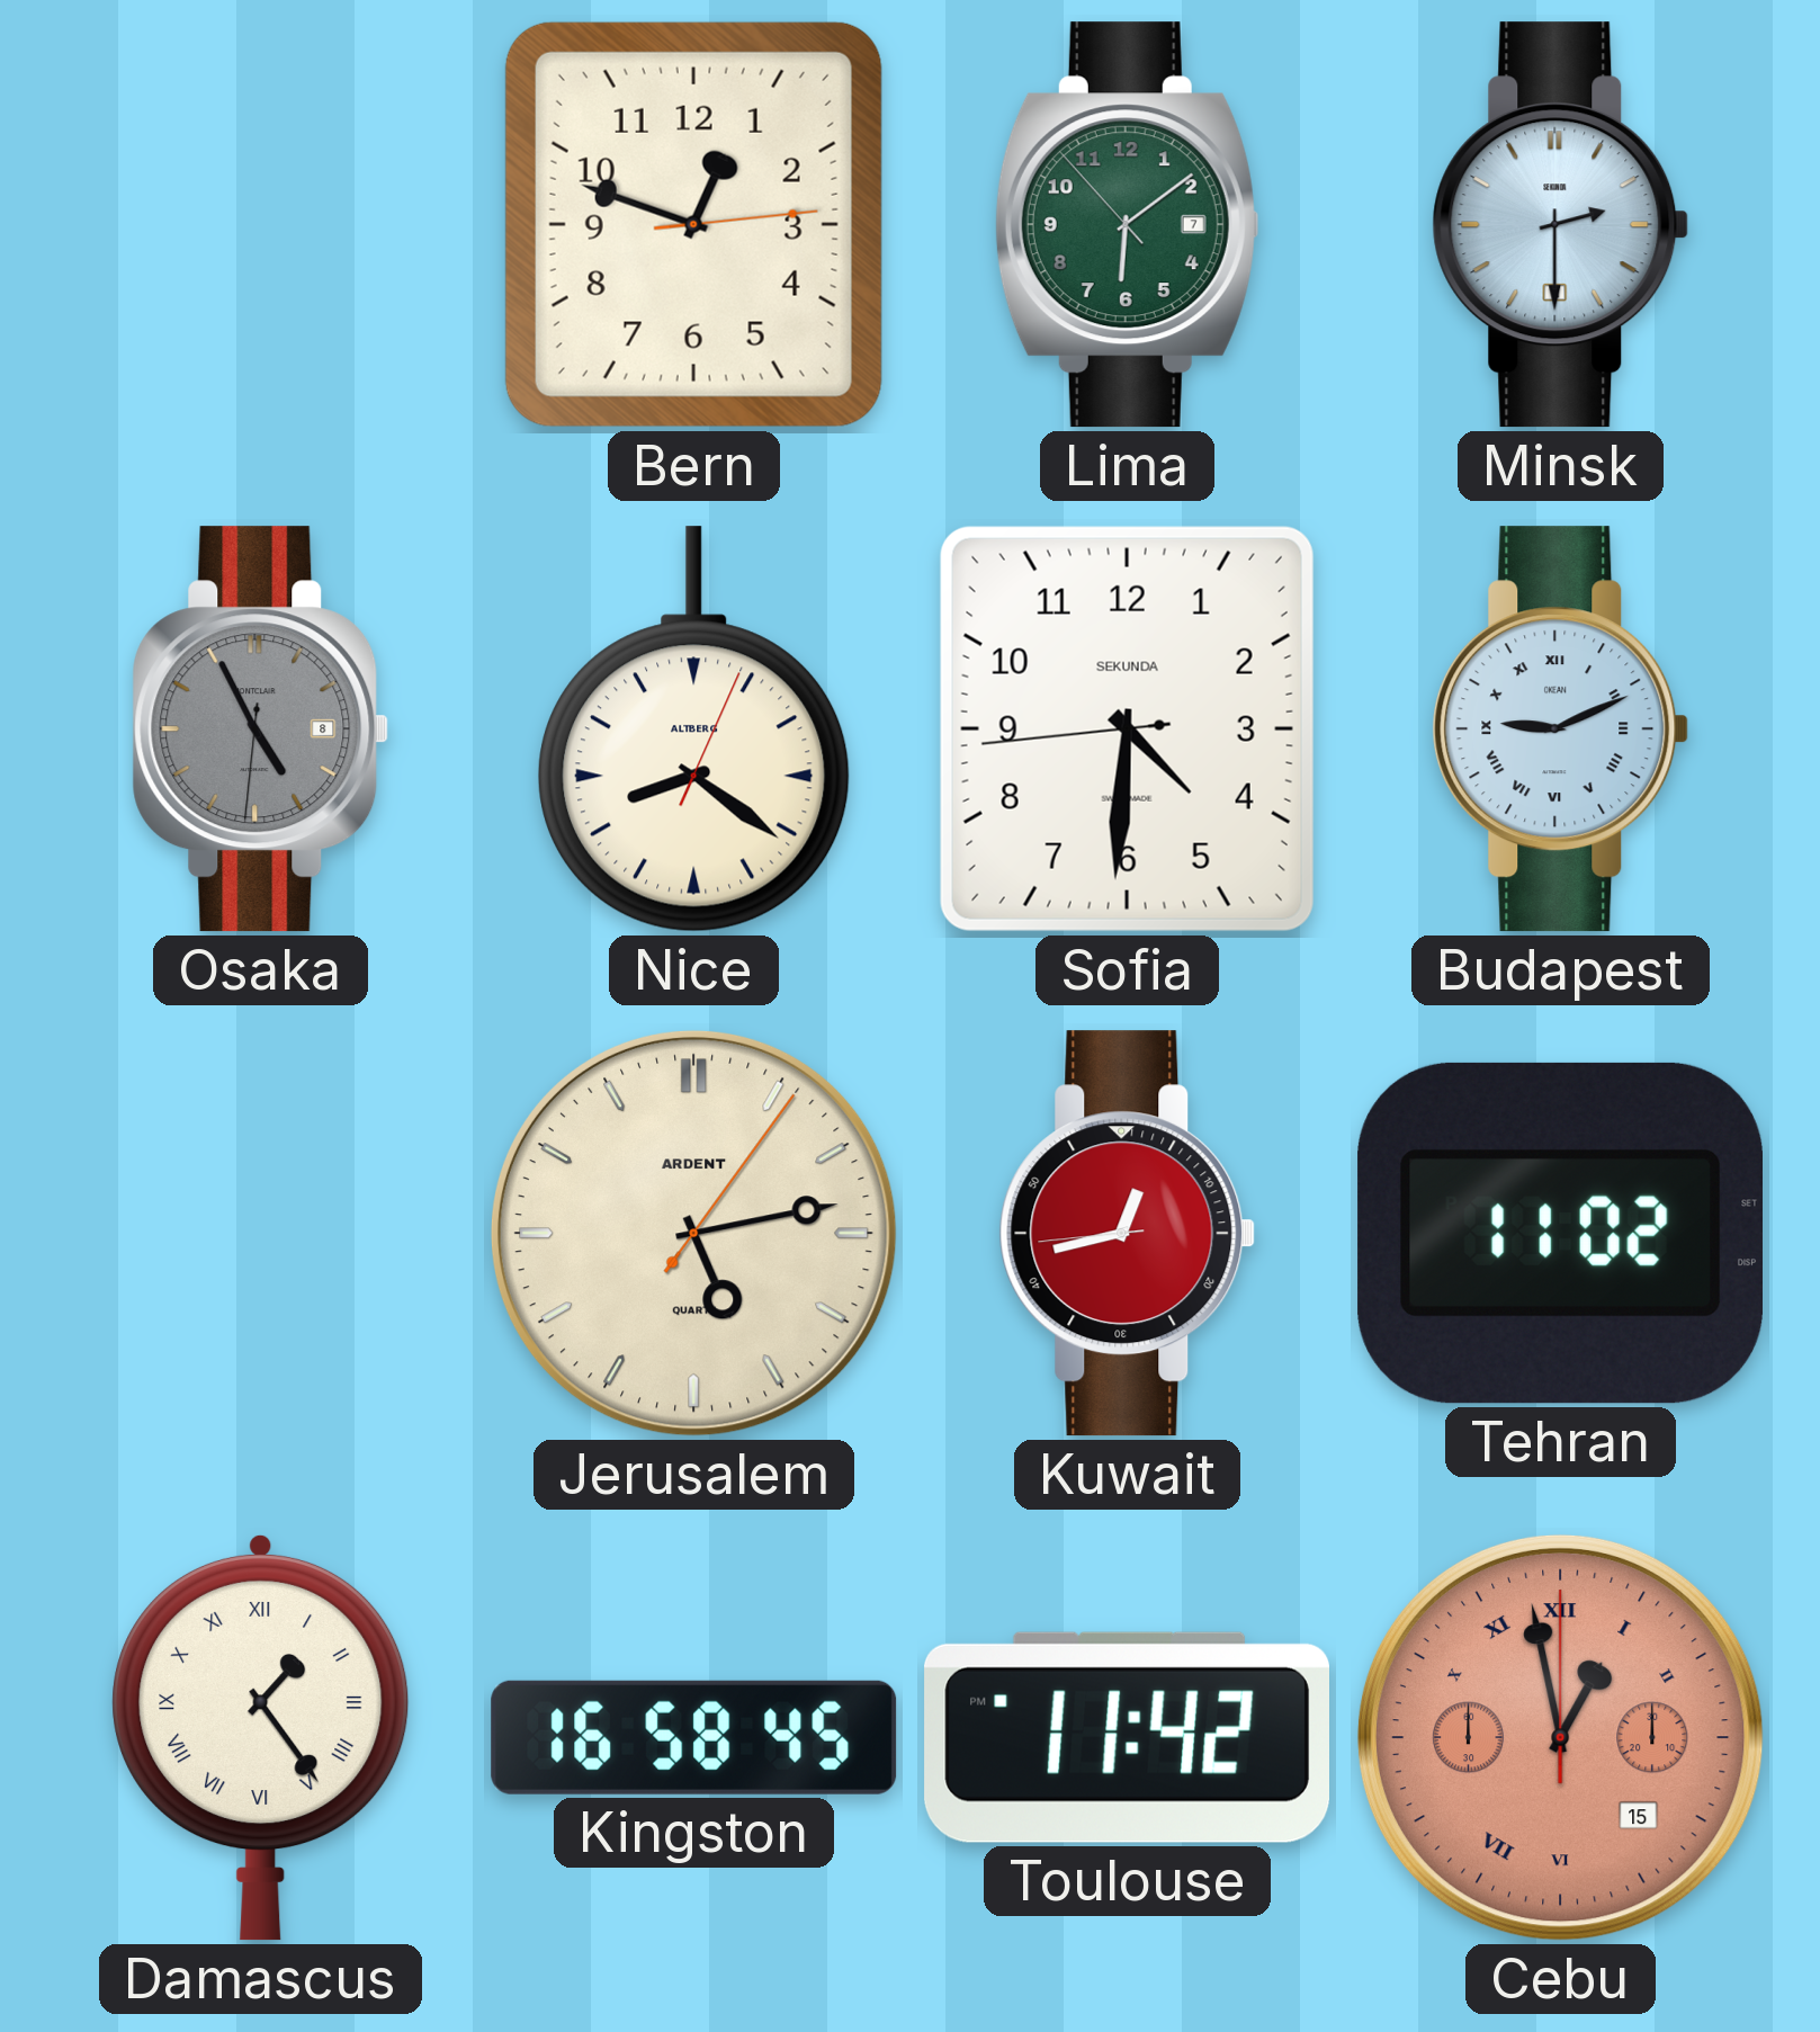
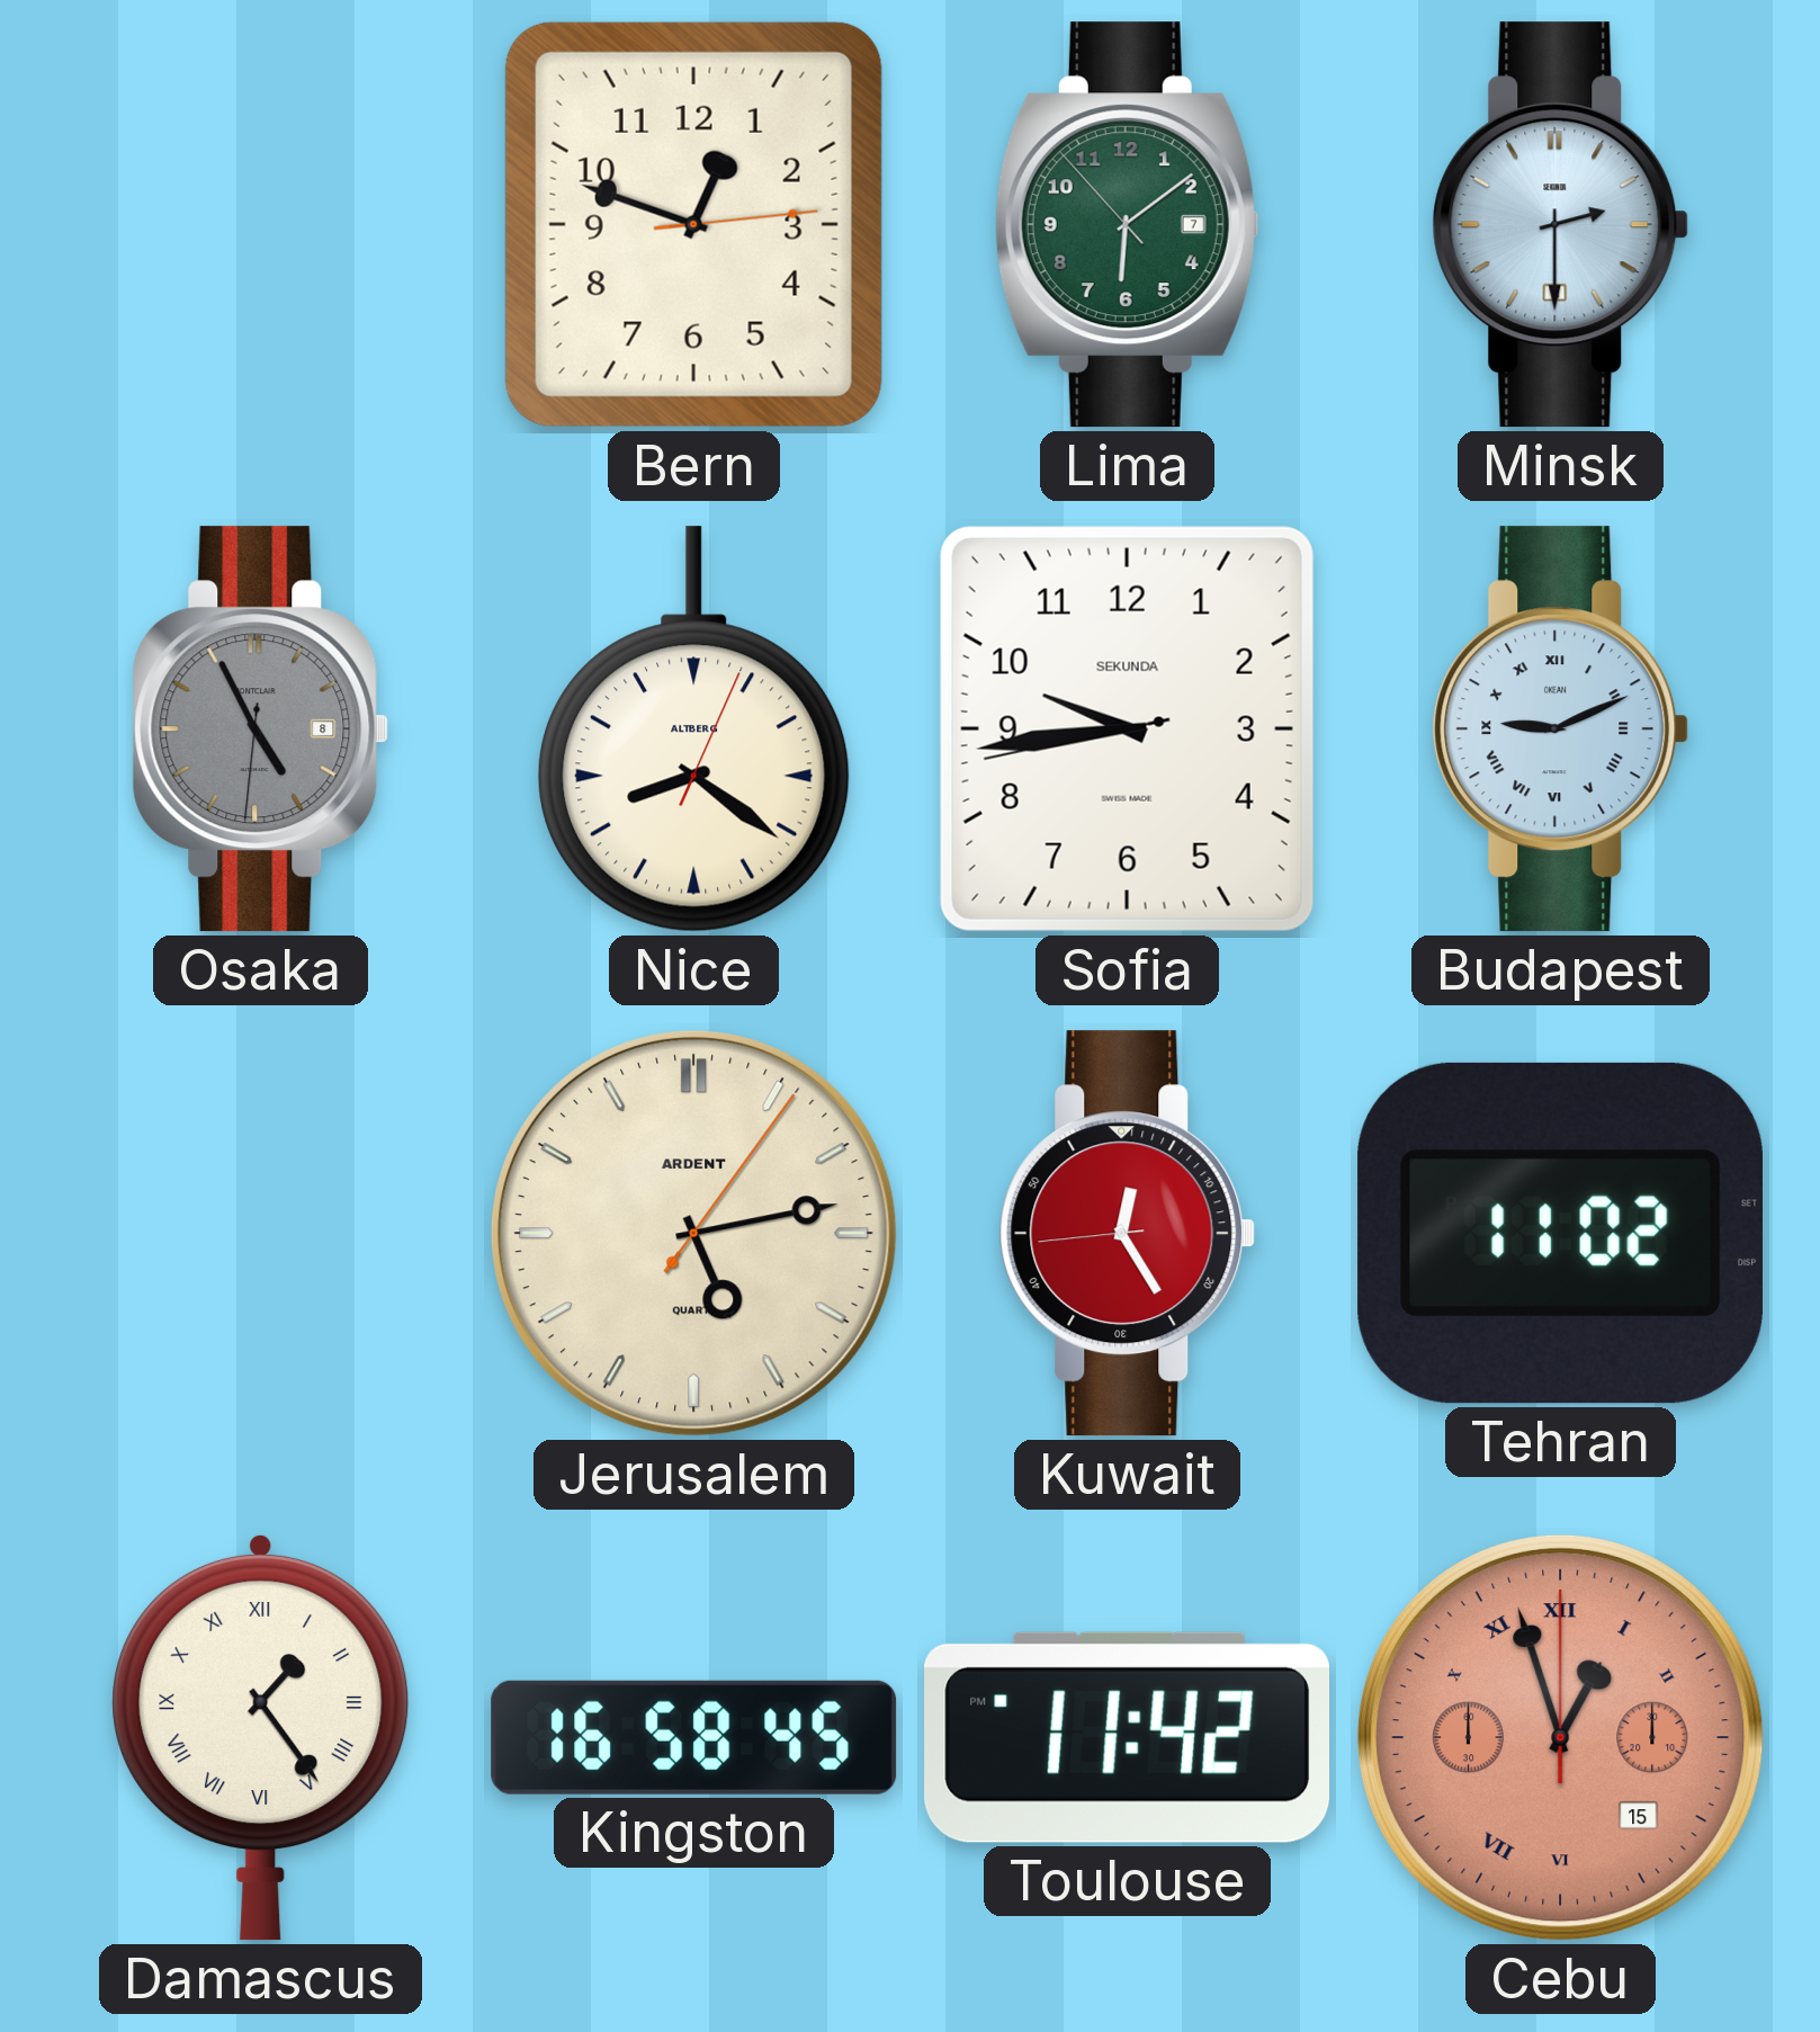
Sofia: 4:30 -> 9:43
Kuwait: 12:42 -> 12:24
Cebu: 12:58 -> 12:57
